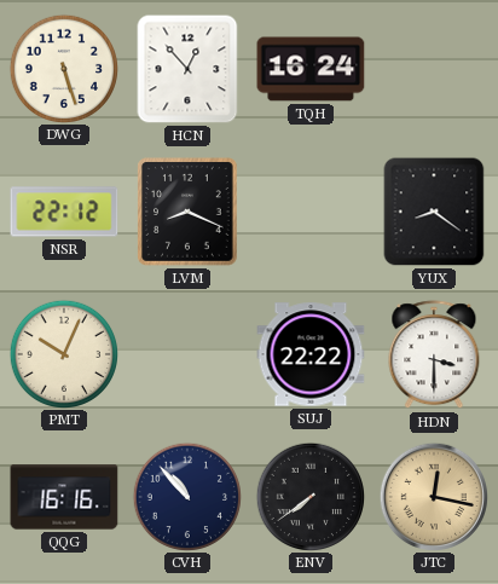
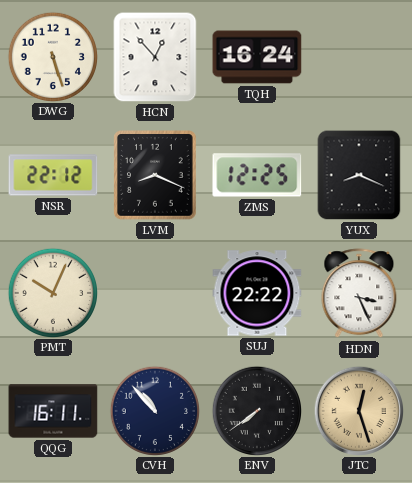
ZMS: none -> 12:25
YUX: 8:21 -> 8:19
HDN: 3:30 -> 3:26
QQG: 16:16 -> 16:11
JTC: 12:17 -> 12:27
